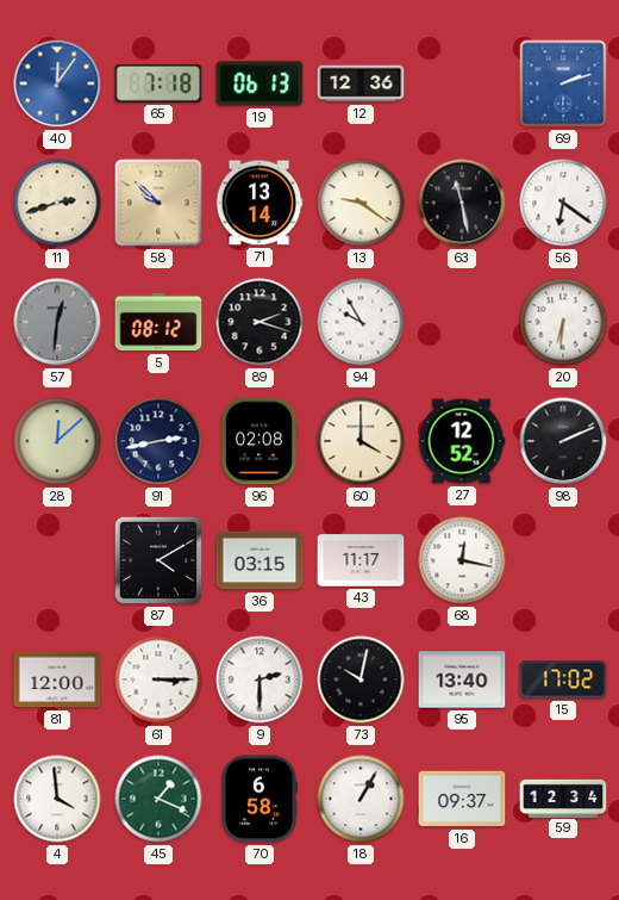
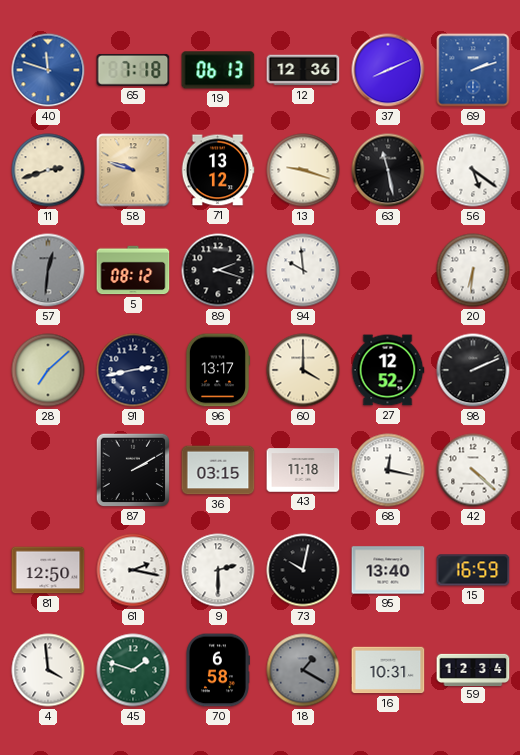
40: 12:06 -> 11:48
37: none -> 8:11
58: 9:52 -> 9:48
71: 13:14 -> 13:12
13: 9:21 -> 9:18
56: 6:21 -> 5:21
94: 9:55 -> 9:59
28: 12:08 -> 7:08
96: 02:08 -> 13:17
87: 4:10 -> 2:10
43: 11:17 -> 11:18
42: none -> 4:22
81: 12:00 -> 12:50
61: 3:15 -> 2:17
15: 17:02 -> 16:59
45: 1:19 -> 1:48
18: 1:05 -> 1:20
18 dial: white -> grey
16: 09:37 -> 10:31
